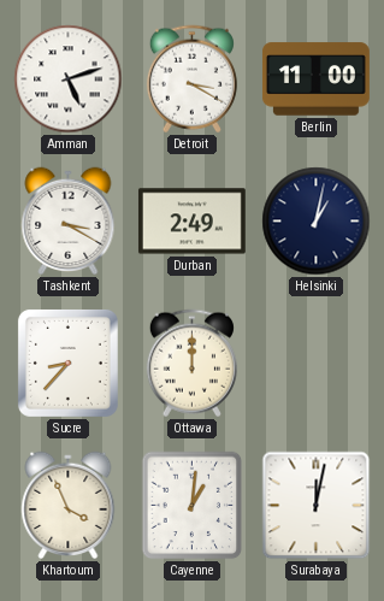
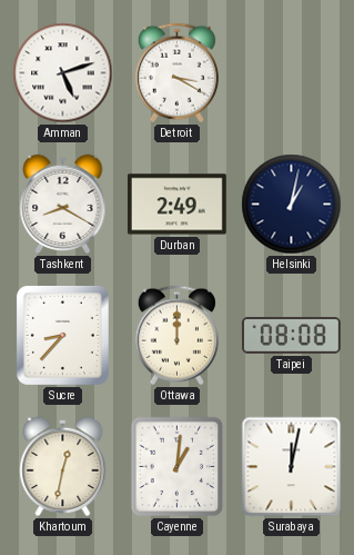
Berlin: 11:00 -> none
Tashkent: 3:20 -> 8:20
Taipei: none -> 08:08
Khartoum: 3:56 -> 12:32
